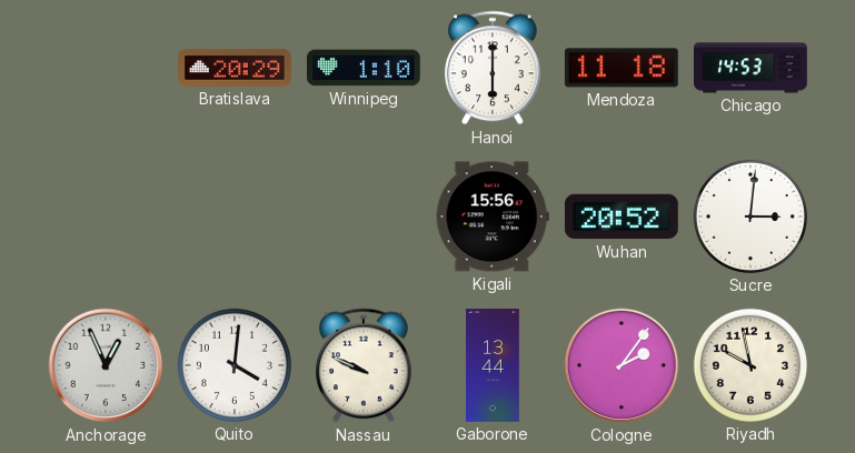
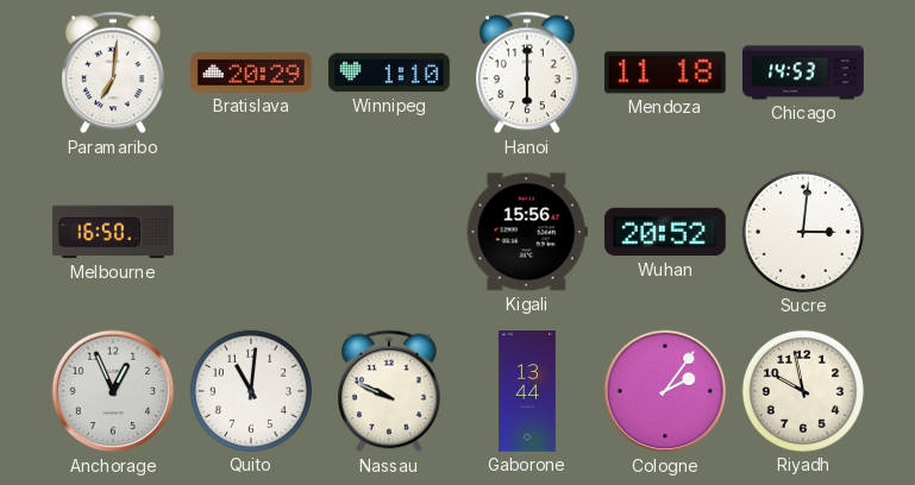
Paramaribo: none -> 7:01
Melbourne: none -> 16:50
Quito: 4:01 -> 11:01
